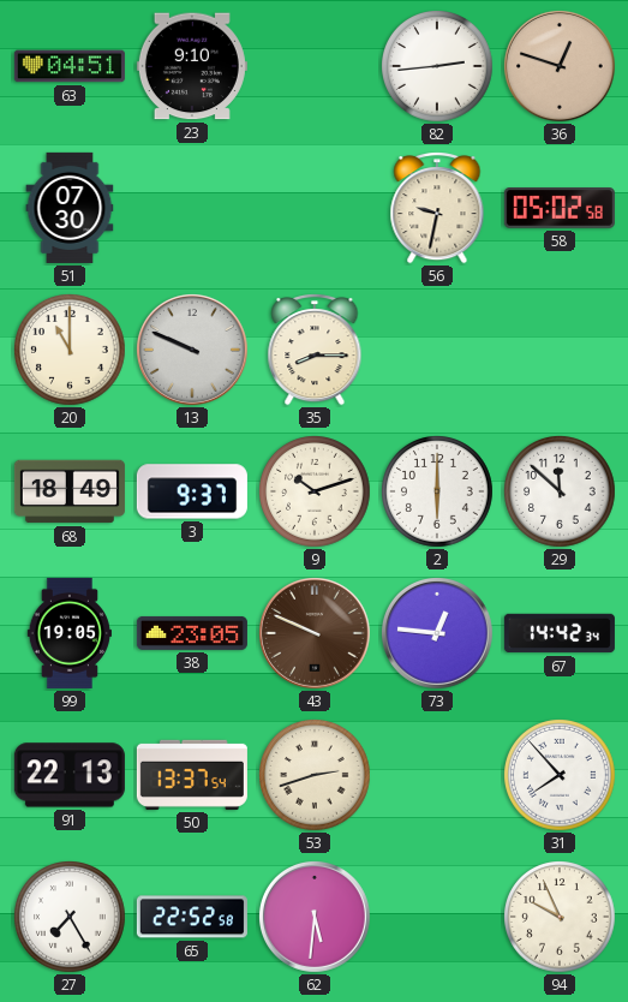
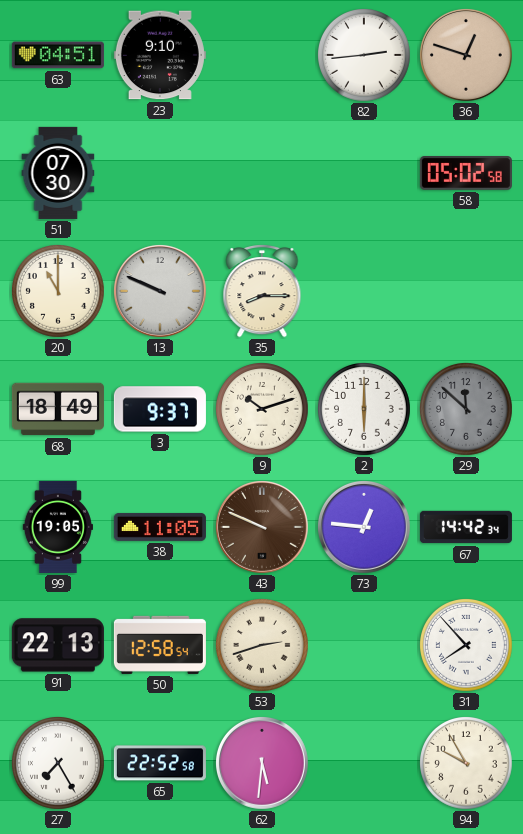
56: 9:32 -> none
29 dial: white -> grey
38: 23:05 -> 11:05
50: 13:37 -> 12:58
94: 9:56 -> 9:55
